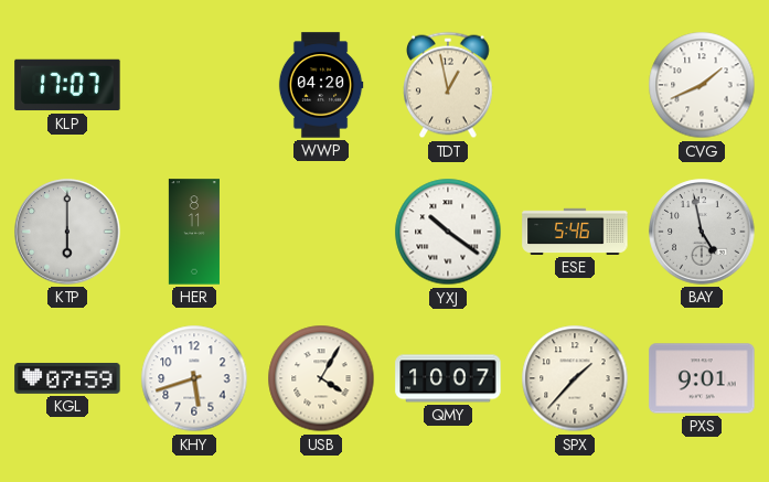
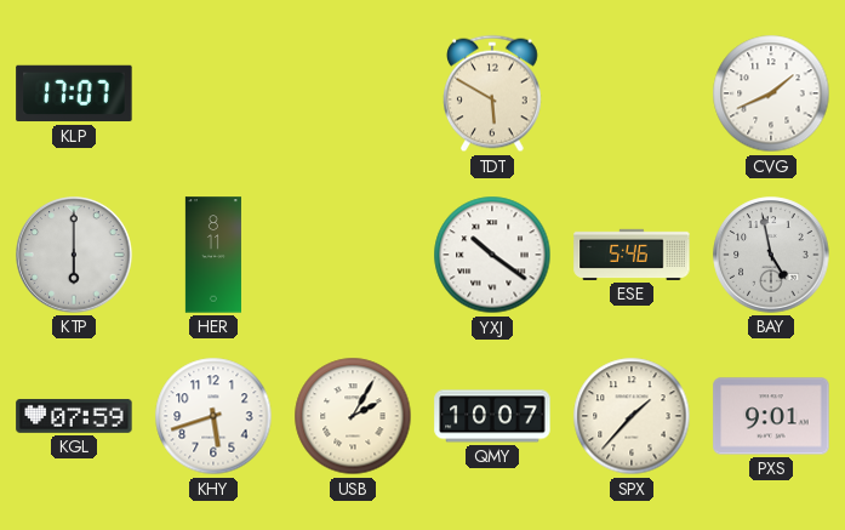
WWP: 04:20 -> none
TDT: 12:58 -> 5:50
USB: 4:05 -> 2:05
